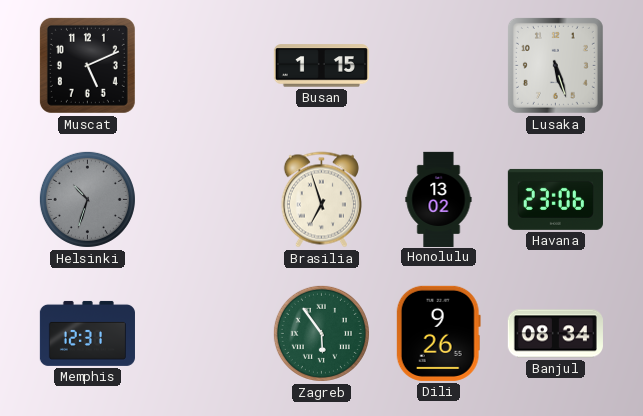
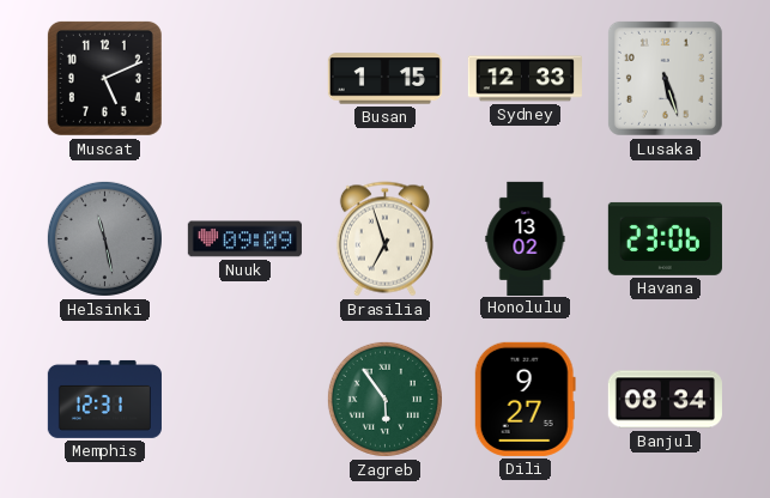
Sydney: none -> 12:33
Helsinki: 10:33 -> 11:28
Nuuk: none -> 09:09
Dili: 9:26 -> 9:27
